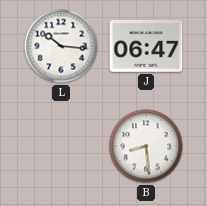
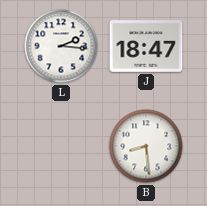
L: 10:16 -> 2:16
J: 06:47 -> 18:47
